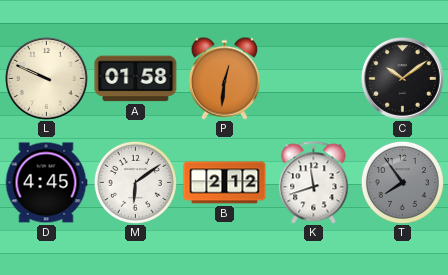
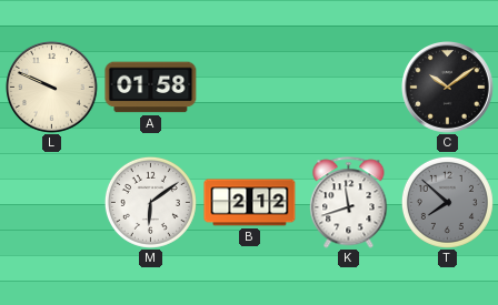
P: 12:31 -> none
D: 4:45 -> none
T: 7:54 -> 7:52
